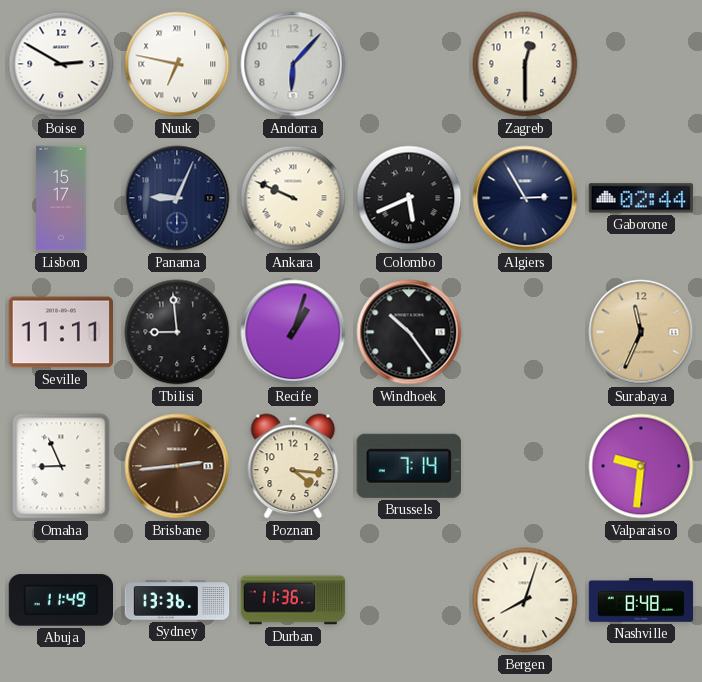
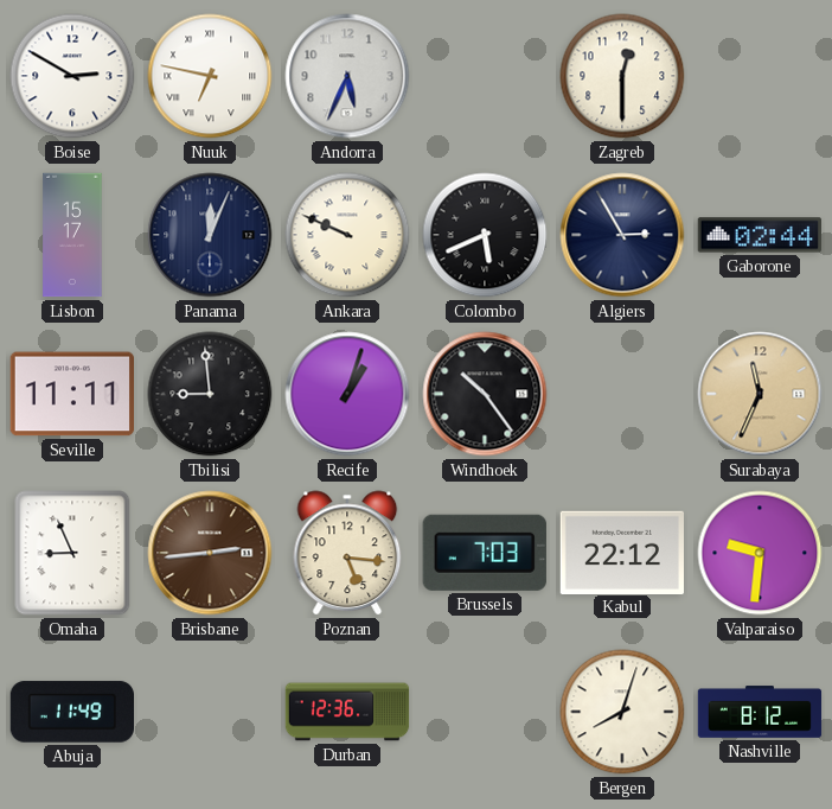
Andorra: 6:07 -> 5:34
Panama: 9:04 -> 12:04
Poznan: 4:16 -> 5:16
Brussels: 7:14 -> 7:03
Kabul: none -> 22:12
Sydney: 13:36 -> none
Durban: 11:36 -> 12:36
Nashville: 8:48 -> 8:12
